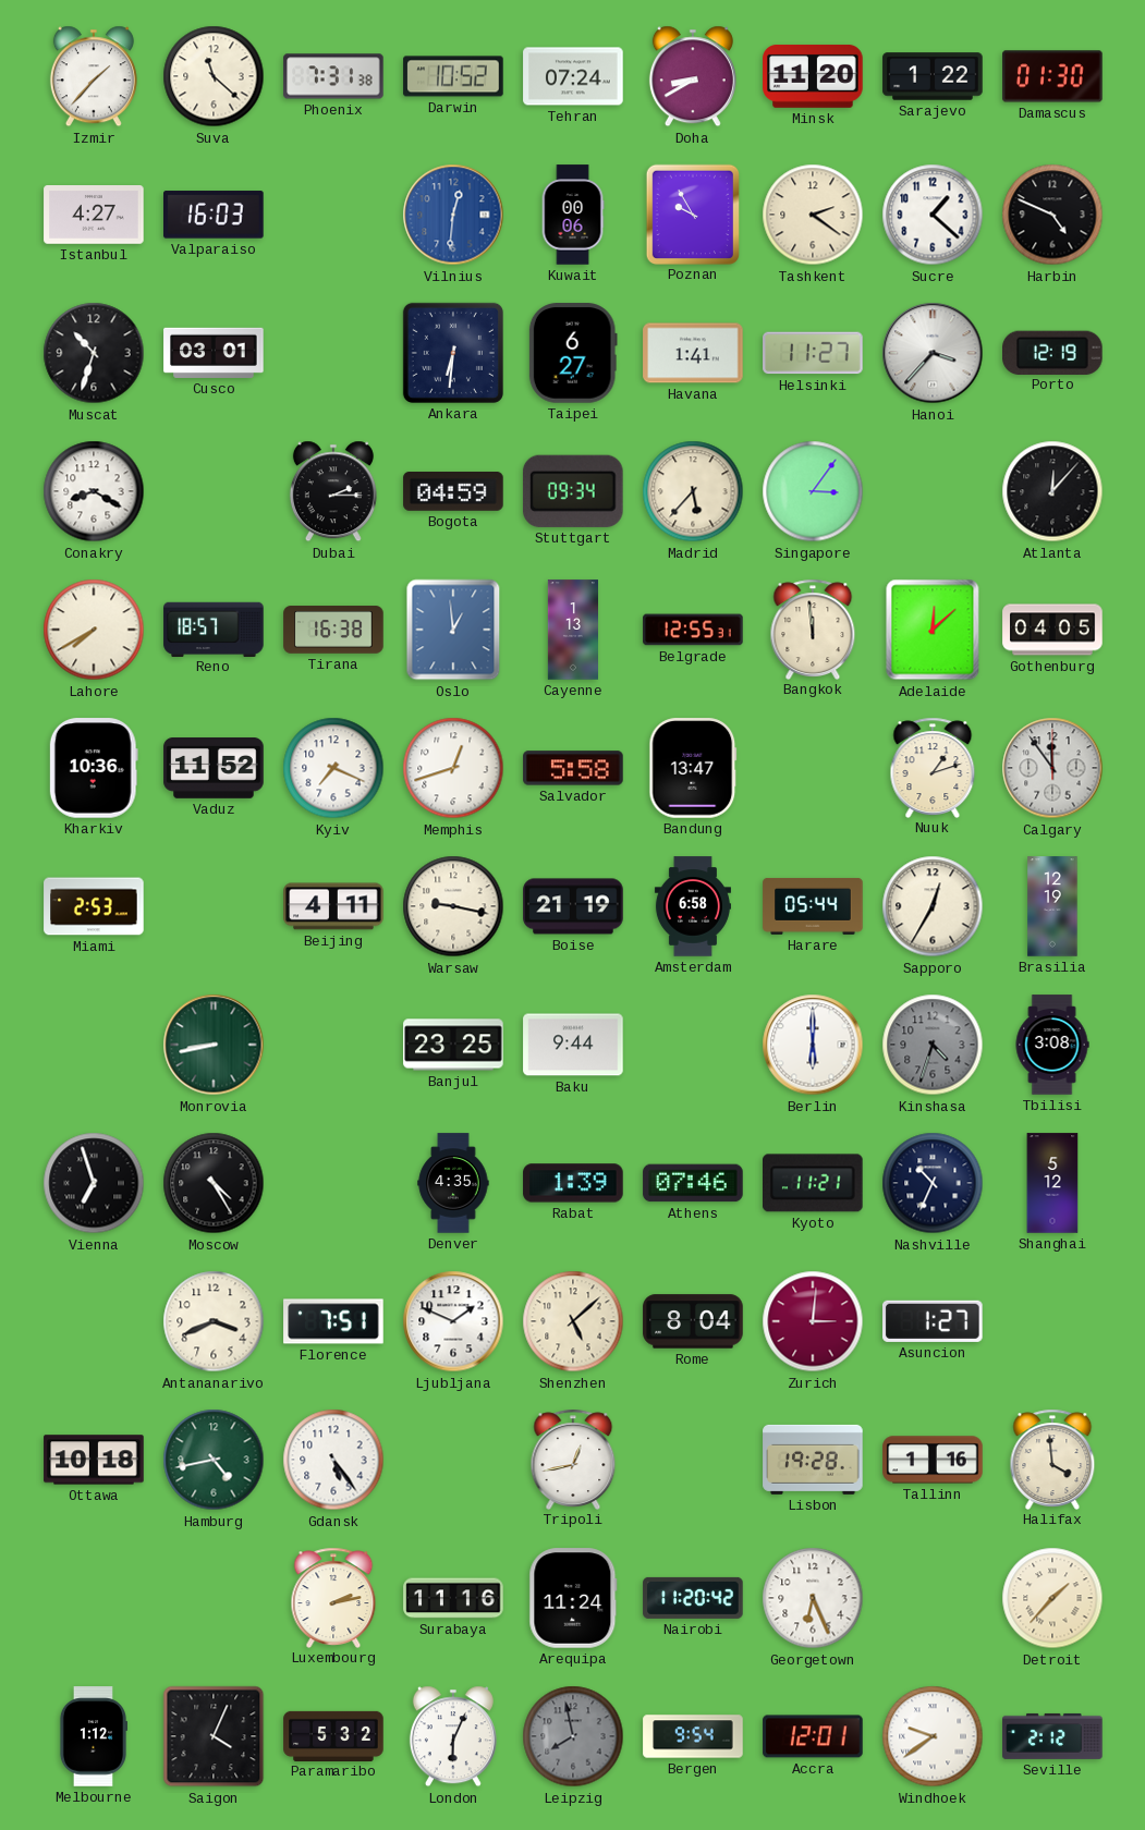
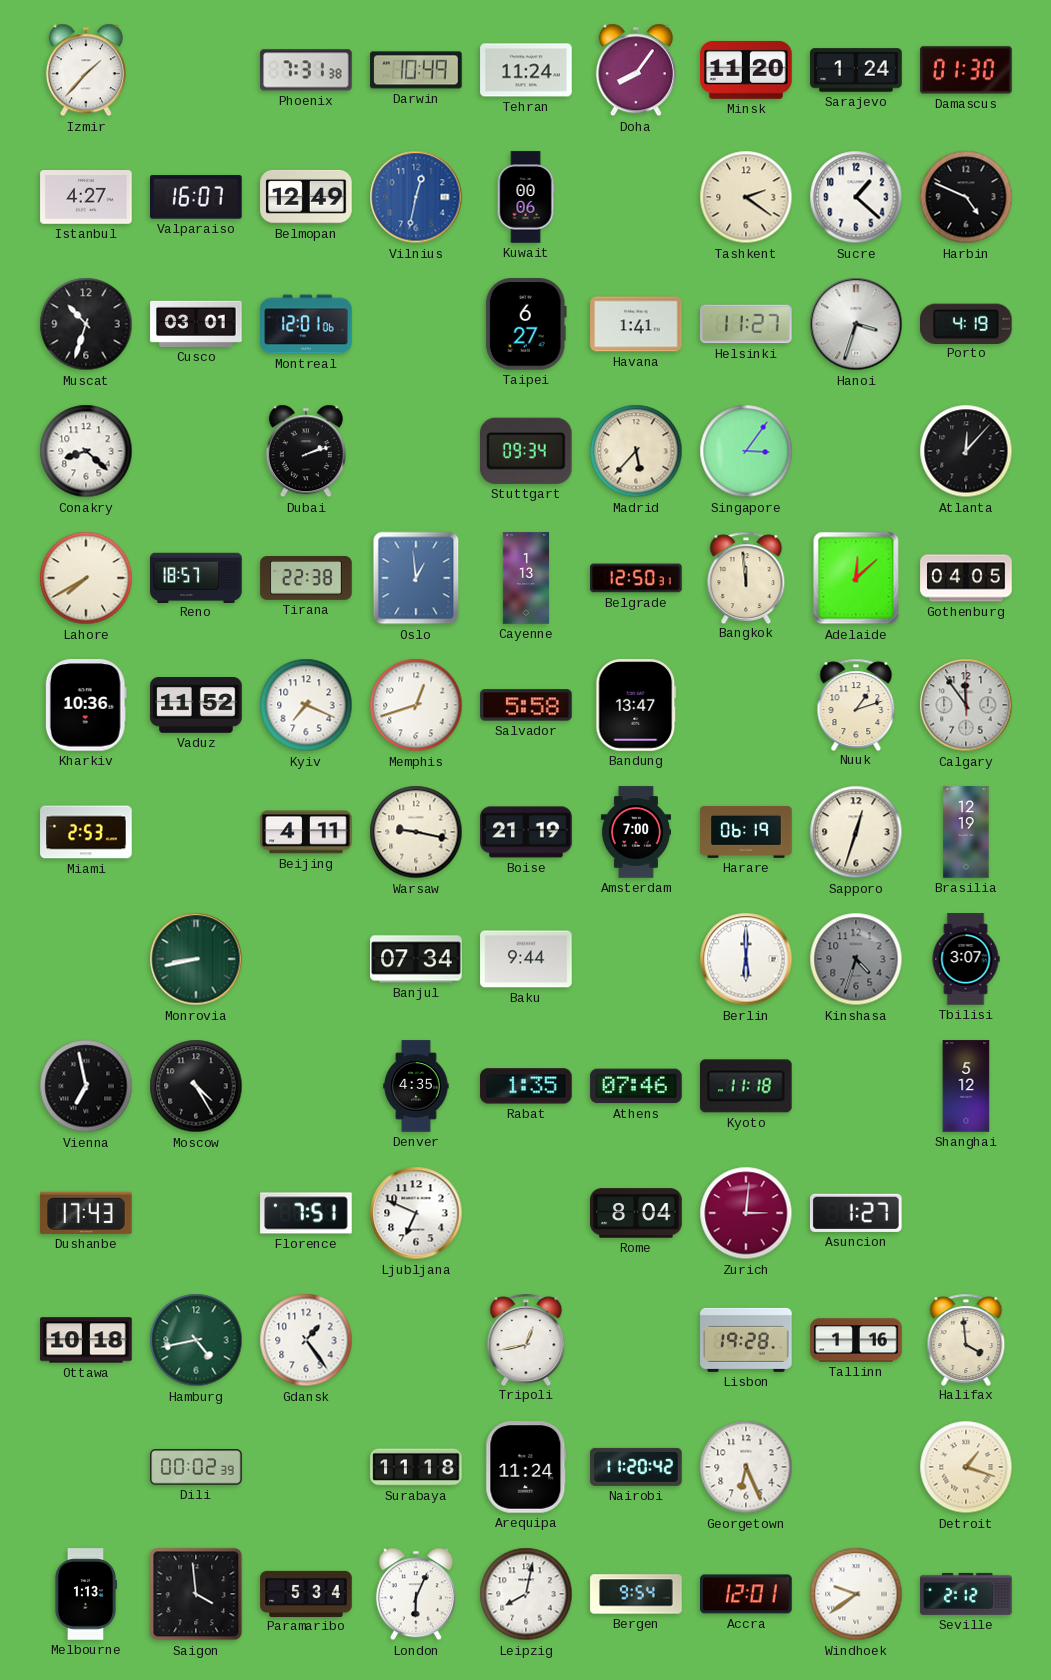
Suva: 11:22 -> none
Darwin: 10:52 -> 10:49
Tehran: 07:24 -> 11:24
Doha: 8:40 -> 8:06
Sarajevo: 1:22 -> 1:24
Valparaiso: 16:03 -> 16:07
Belmopan: none -> 12:49
Vilnius: 12:31 -> 12:32
Poznan: 9:55 -> none
Montreal: none -> 12:01
Ankara: 6:31 -> none
Hanoi: 3:37 -> 3:33
Porto: 12:19 -> 4:19
Conakry: 8:20 -> 8:22
Dubai: 2:15 -> 2:12
Bogota: 04:59 -> none
Tirana: 16:38 -> 22:38
Belgrade: 12:55 -> 12:50
Amsterdam: 6:58 -> 7:00
Harare: 05:44 -> 06:19
Sapporo: 12:35 -> 12:33
Banjul: 23:25 -> 07:34
Tbilisi: 3:08 -> 3:07
Vienna: 6:57 -> 6:58
Rabat: 1:39 -> 1:35
Kyoto: 11:21 -> 11:18
Nashville: 10:34 -> none
Dushanbe: none -> 17:43
Antananarivo: 3:41 -> none
Ljubljana: 1:49 -> 6:49
Shenzhen: 5:08 -> none
Gdansk: 5:24 -> 1:24
Dili: none -> 00:02
Luxembourg: 2:13 -> none
Surabaya: 11:16 -> 11:18
Detroit: 1:37 -> 1:18
Melbourne: 1:12 -> 1:13
Saigon: 4:04 -> 3:59
Paramaribo: 5:32 -> 5:34
Leipzig: 7:58 -> 8:02
Leipzig dial: grey -> white
